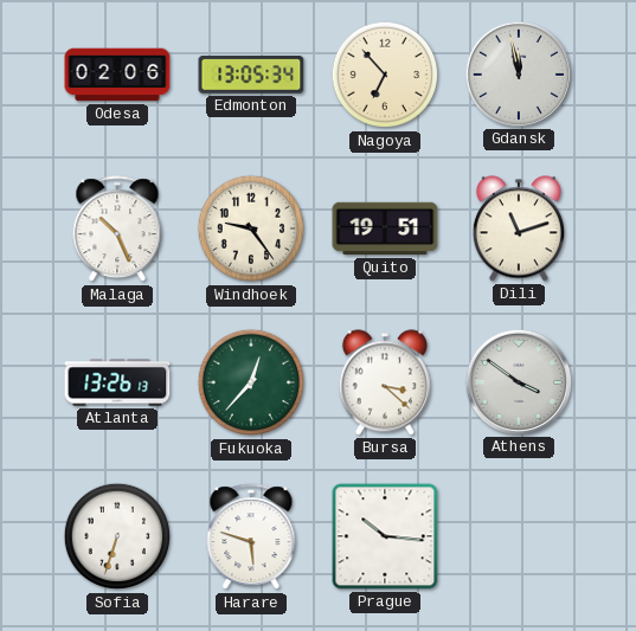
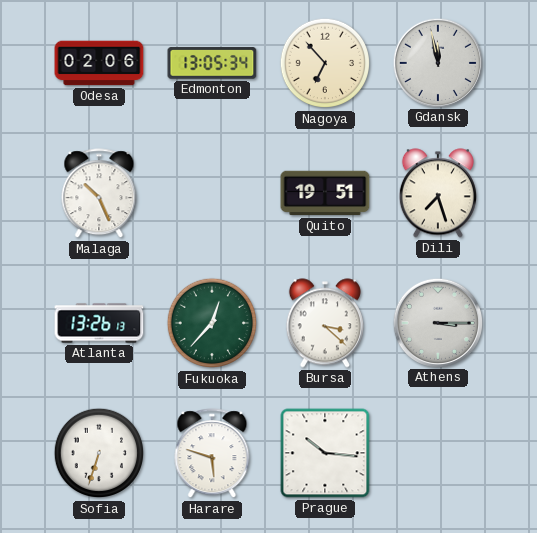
Windhoek: 9:24 -> none
Dili: 11:12 -> 7:27
Athens: 3:51 -> 3:15
